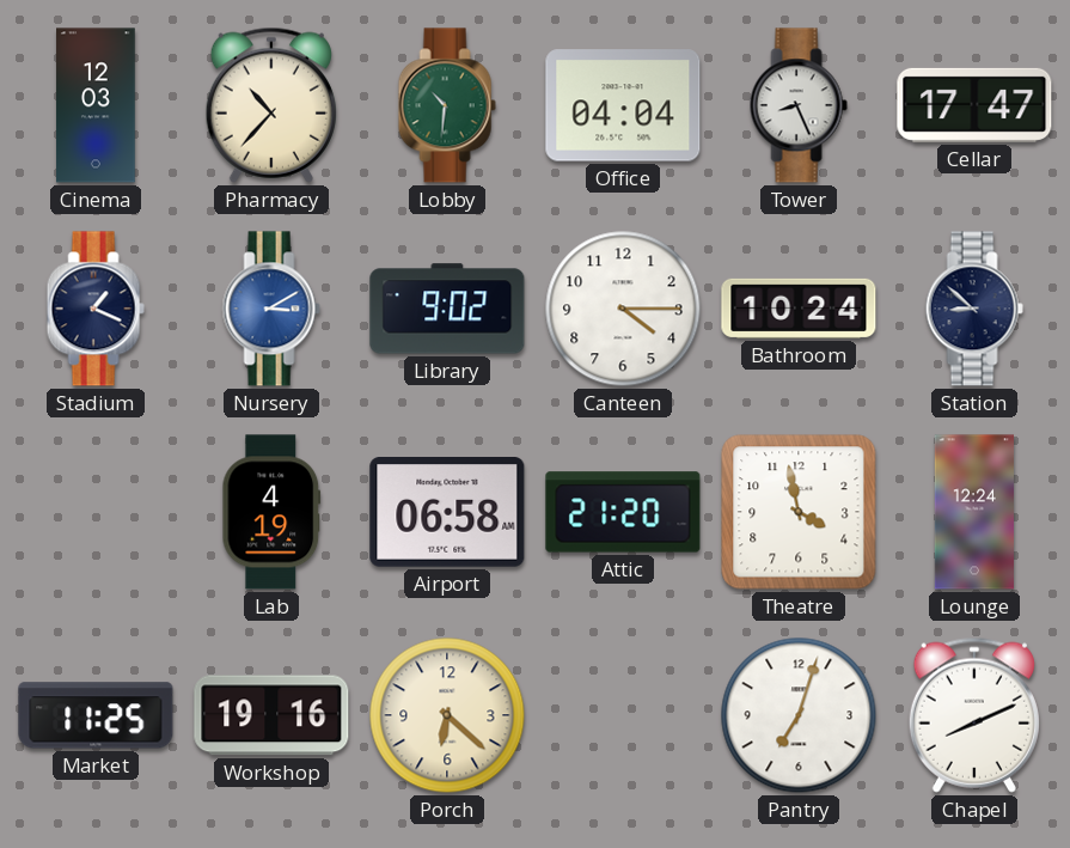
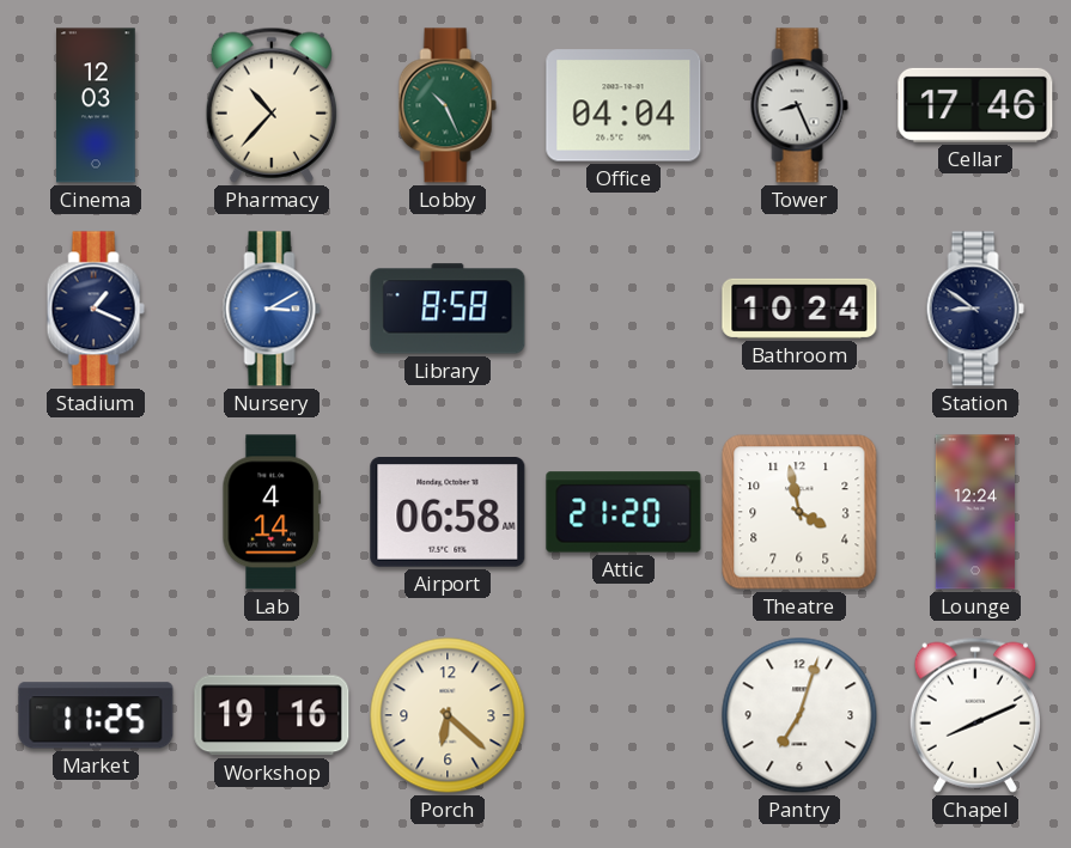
Lobby: 10:31 -> 10:26
Cellar: 17:47 -> 17:46
Library: 9:02 -> 8:58
Canteen: 4:15 -> none
Station: 8:52 -> 8:51
Lab: 4:19 -> 4:14
